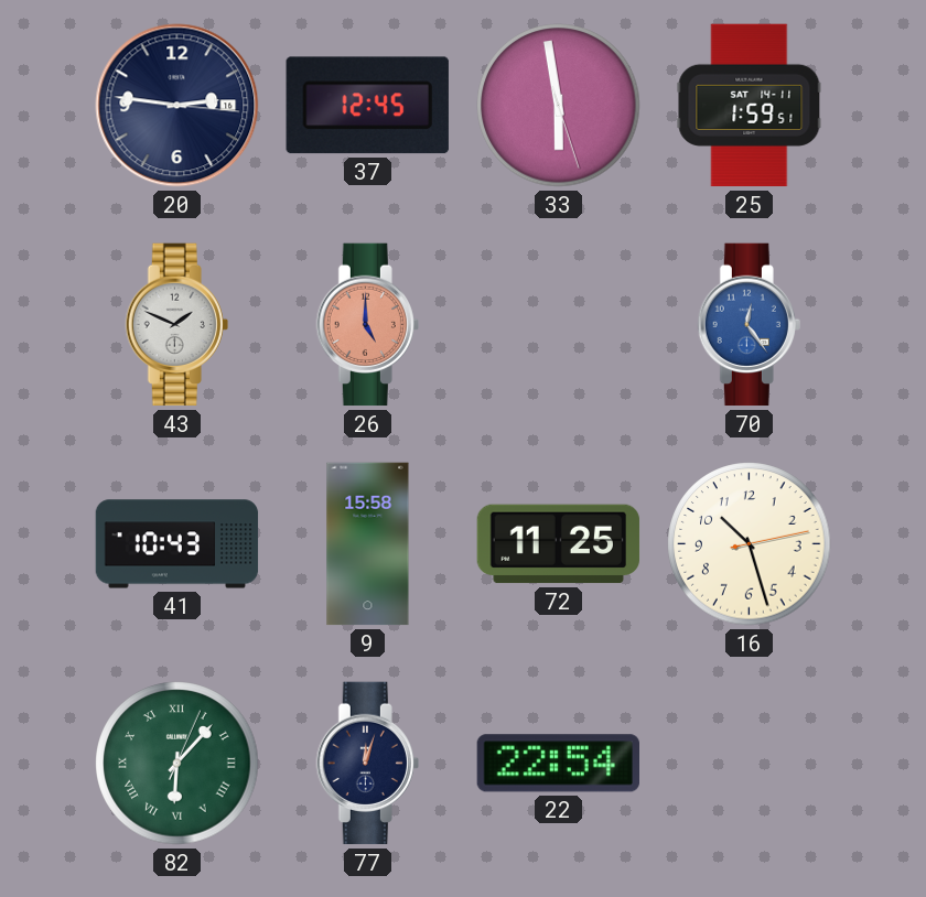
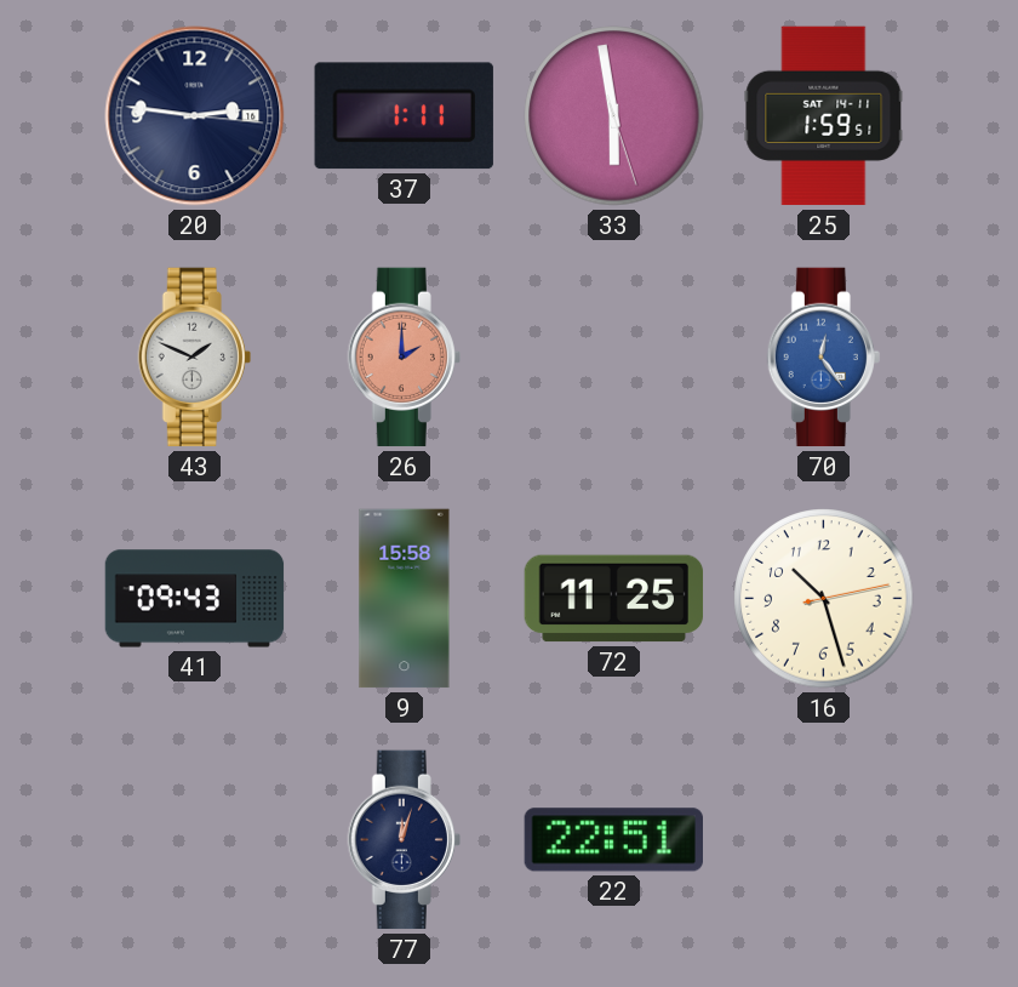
37: 12:45 -> 1:11
26: 5:00 -> 2:00
41: 10:43 -> 09:43
82: 6:07 -> none
22: 22:54 -> 22:51
